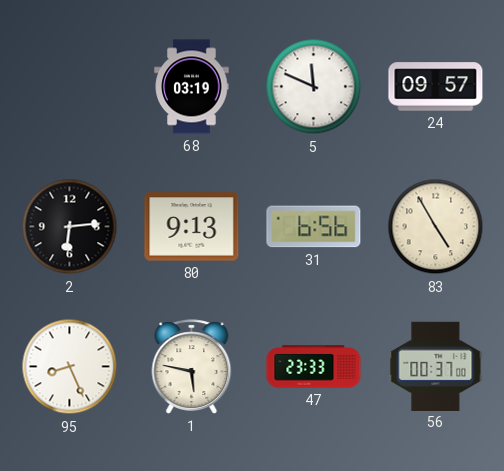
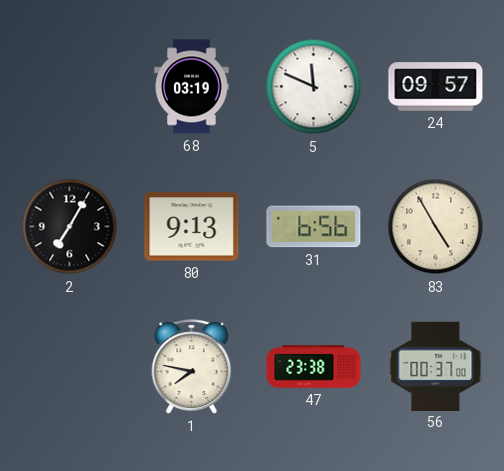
2: 6:14 -> 7:05
95: 8:26 -> none
1: 5:47 -> 7:47
47: 23:33 -> 23:38
